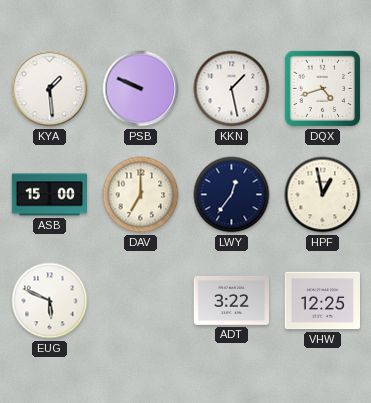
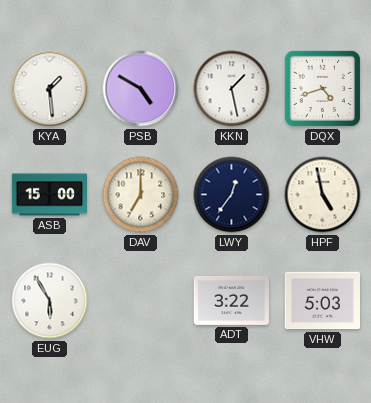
PSB: 9:49 -> 4:50
HPF: 12:58 -> 4:58
EUG: 5:49 -> 5:55
VHW: 12:25 -> 5:03
